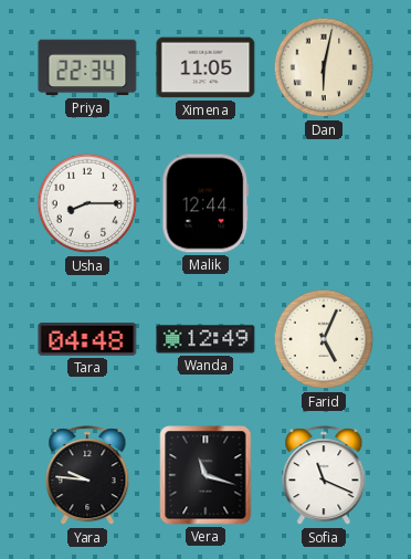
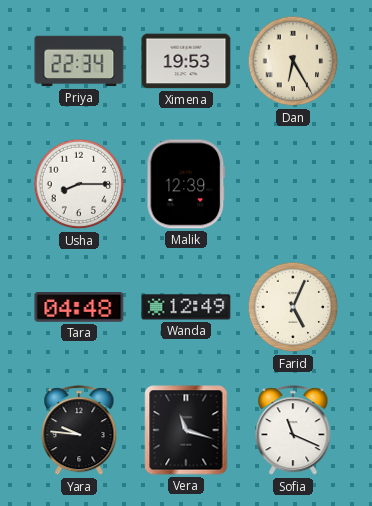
Ximena: 11:05 -> 19:53
Dan: 6:02 -> 6:25
Malik: 12:44 -> 12:39
